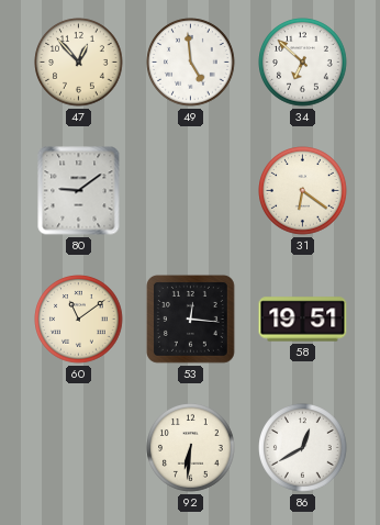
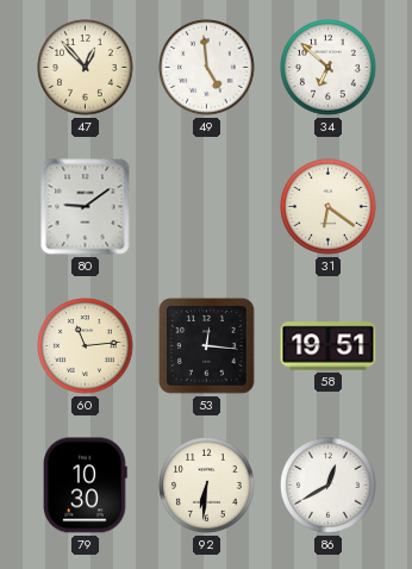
60: 11:09 -> 11:14
79: none -> 10:30
